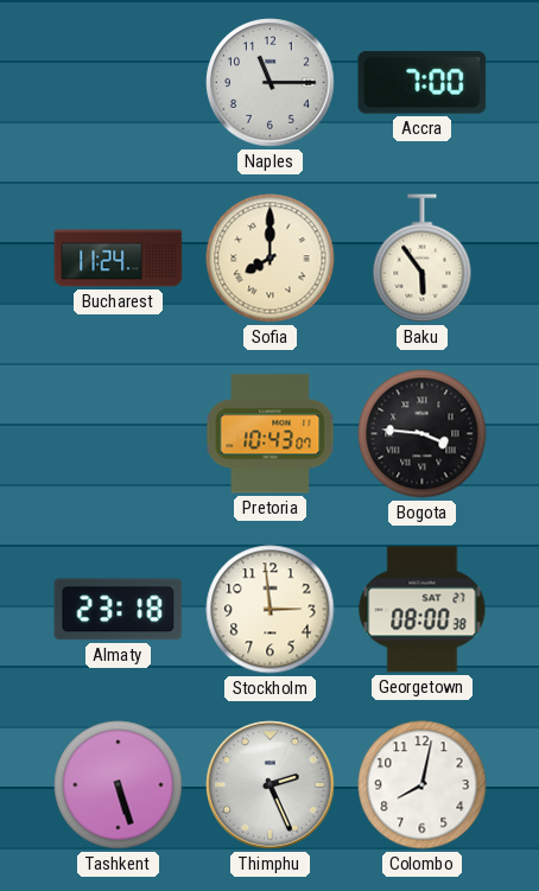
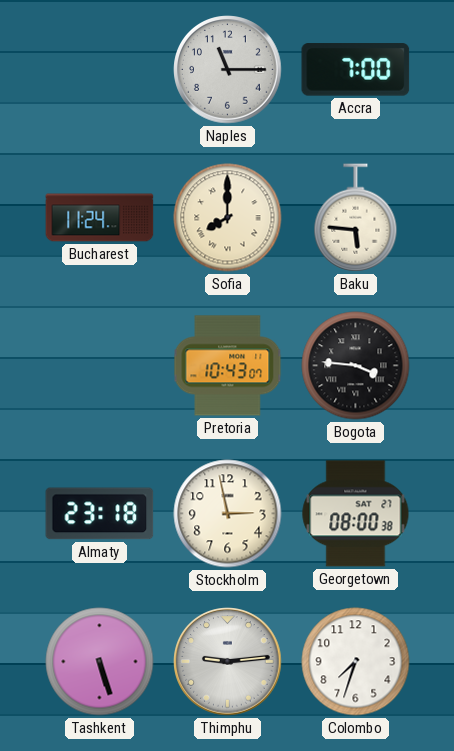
Baku: 5:54 -> 5:46
Stockholm: 2:59 -> 2:58
Thimphu: 2:26 -> 9:14
Colombo: 8:02 -> 7:33
